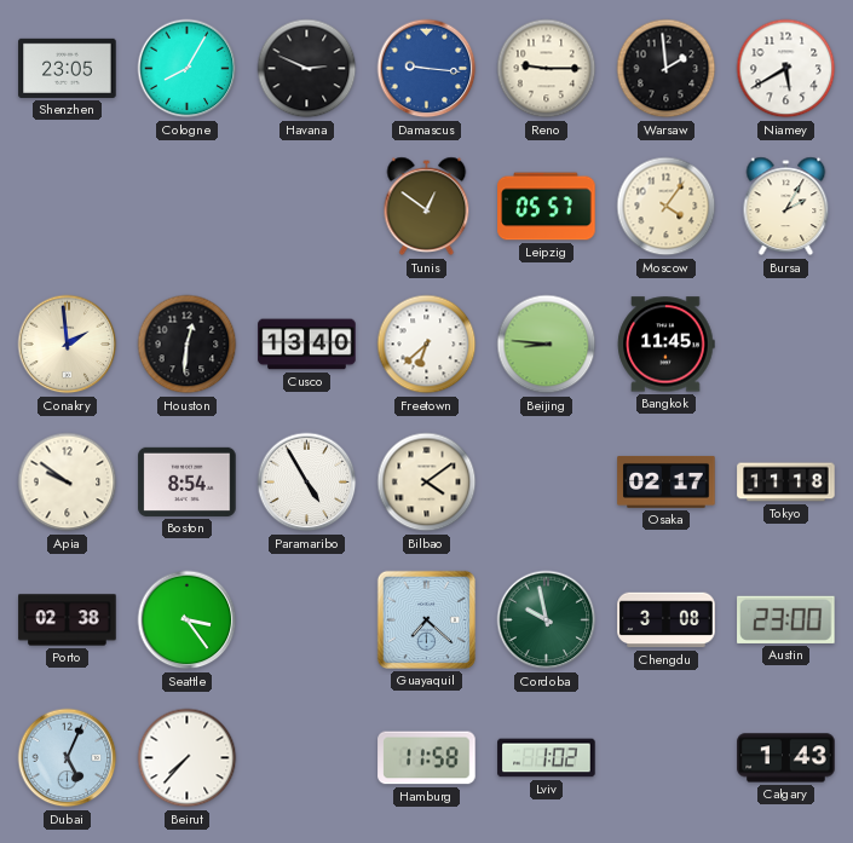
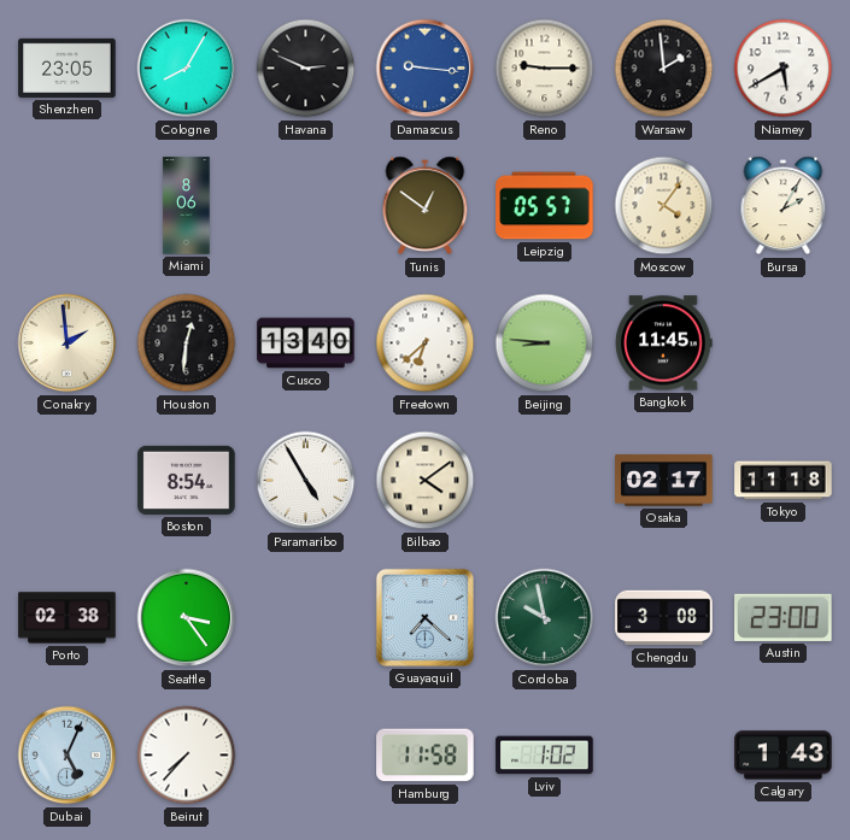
Miami: none -> 8:06
Apia: 9:51 -> none
